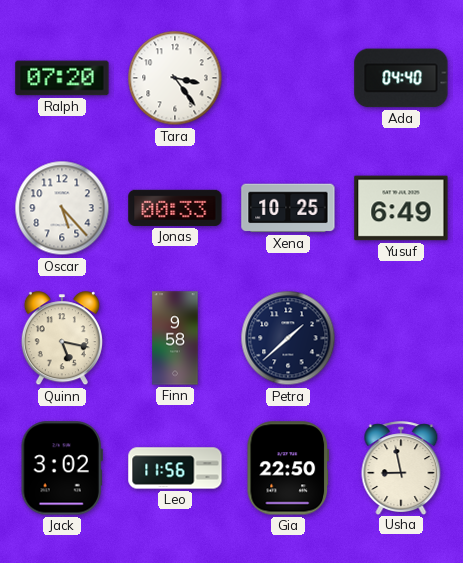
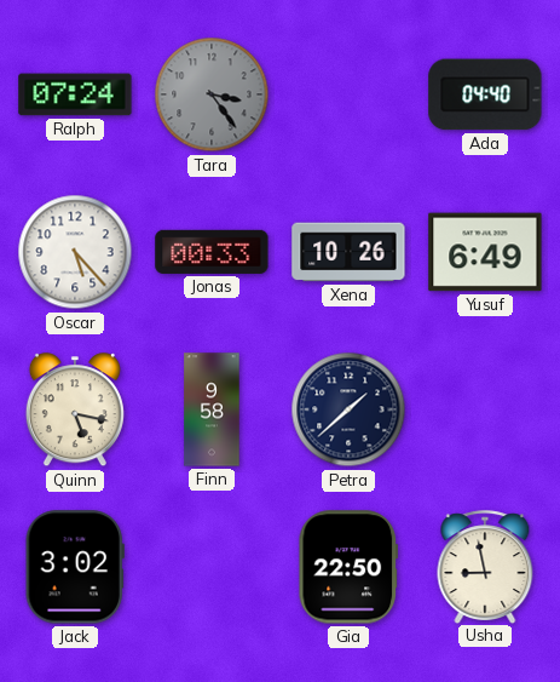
Ralph: 07:20 -> 07:24
Tara dial: white -> grey
Xena: 10:25 -> 10:26
Leo: 11:56 -> none
